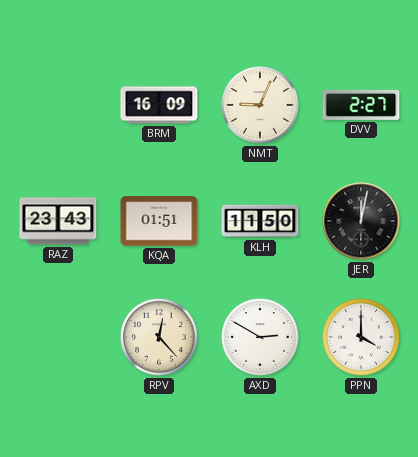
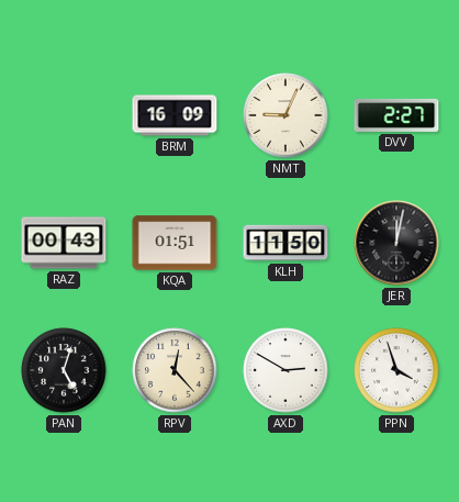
RAZ: 23:43 -> 00:43
PAN: none -> 5:03
PPN: 4:00 -> 3:57
